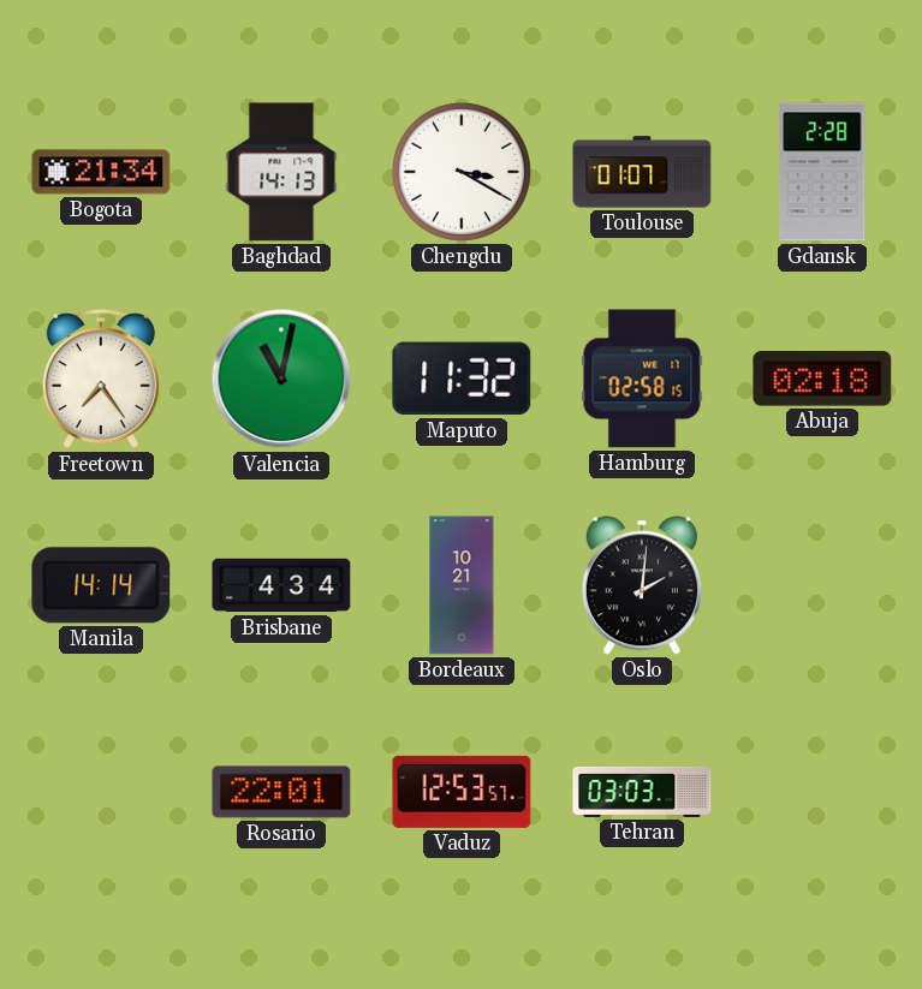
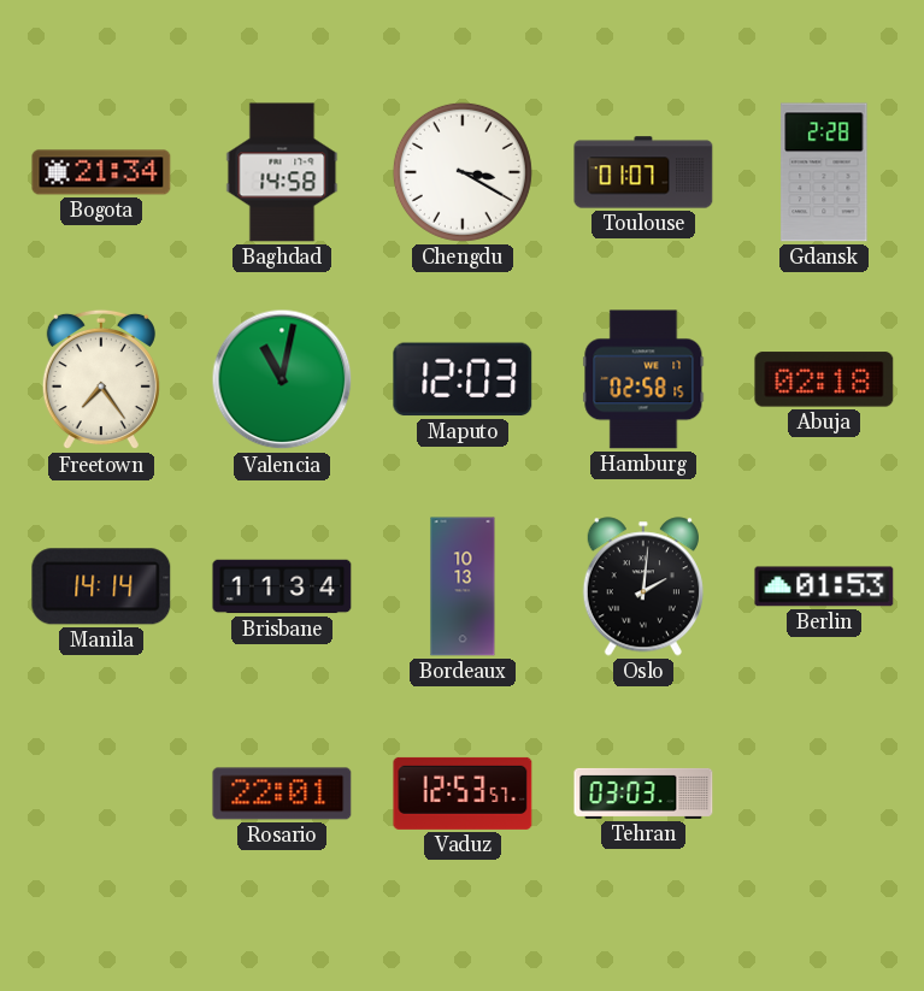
Baghdad: 14:13 -> 14:58
Maputo: 11:32 -> 12:03
Brisbane: 4:34 -> 11:34
Bordeaux: 10:21 -> 10:13
Berlin: none -> 01:53
